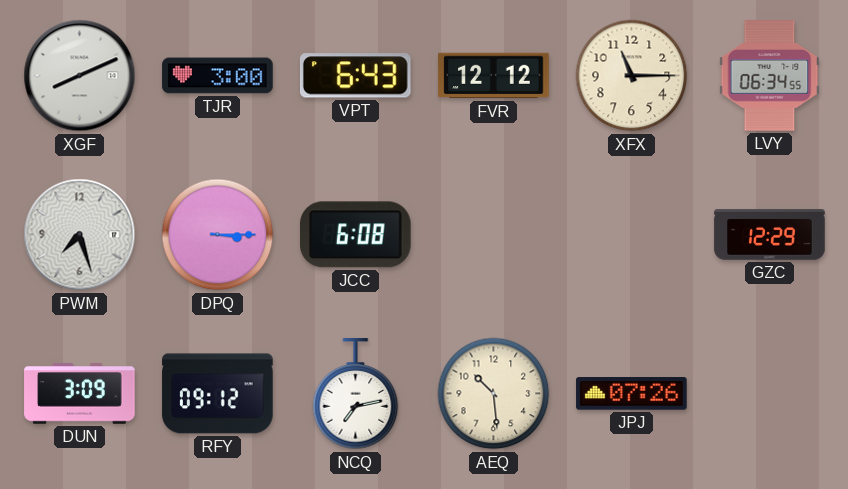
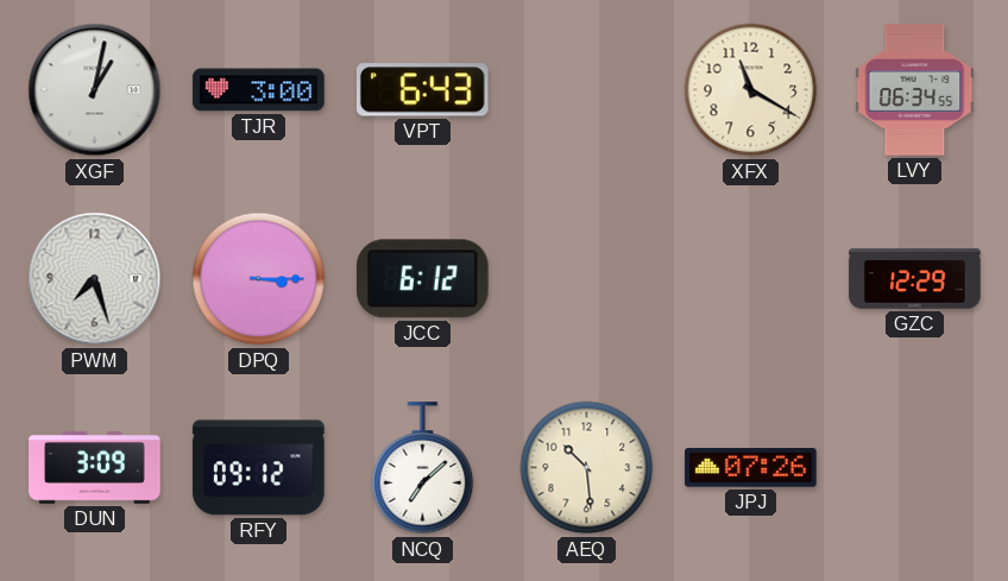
XGF: 8:11 -> 1:02
FVR: 12:12 -> none
XFX: 11:15 -> 11:20
JCC: 6:08 -> 6:12
NCQ: 7:13 -> 7:08
